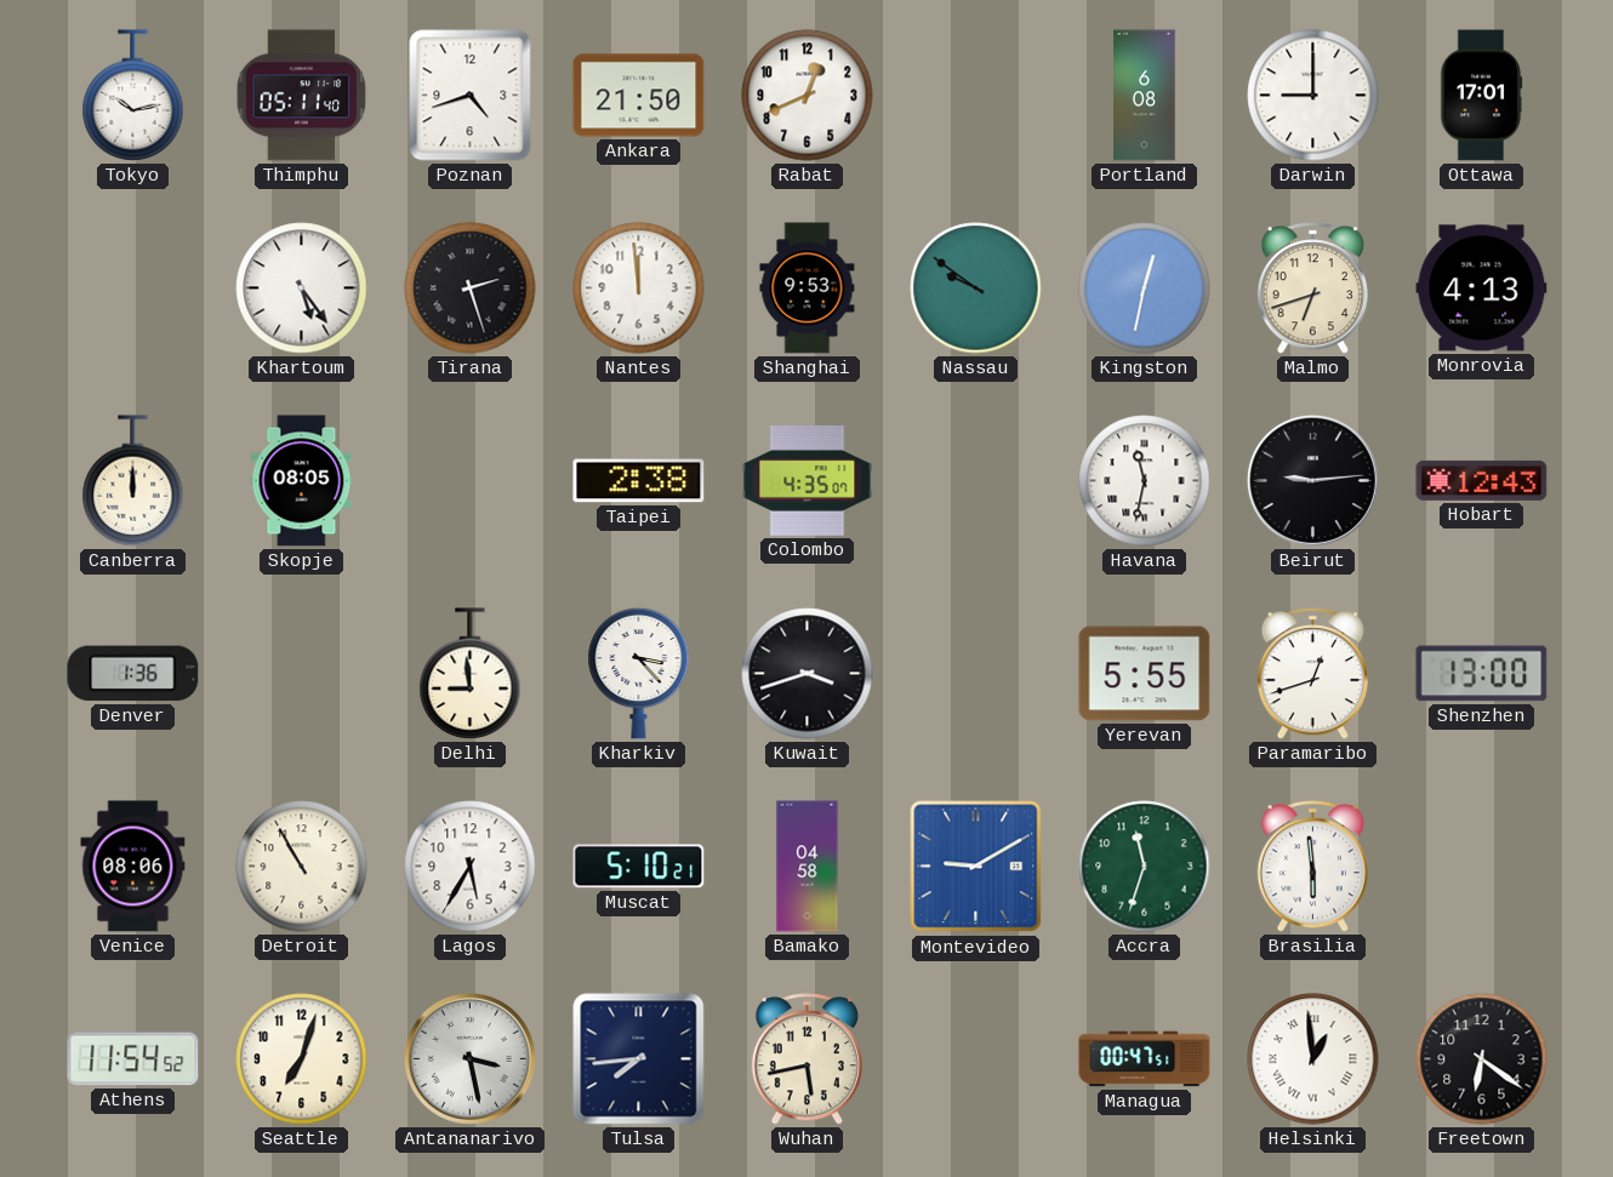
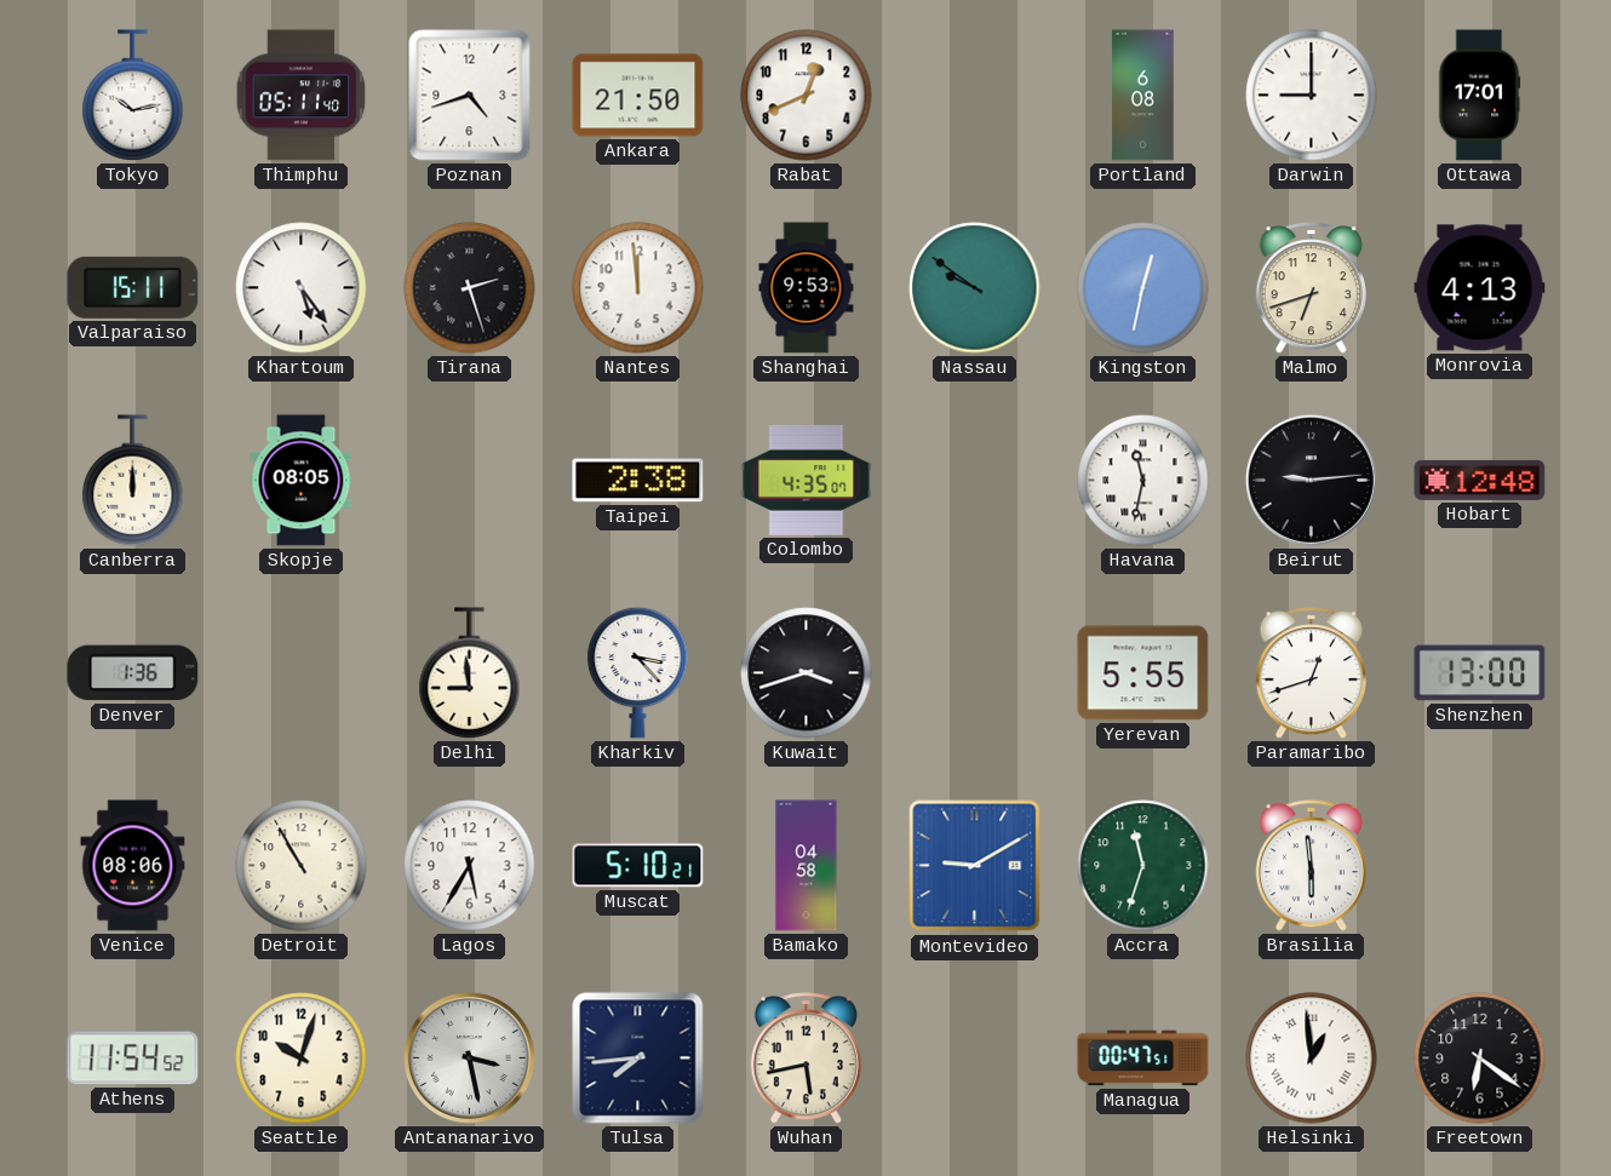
Valparaiso: none -> 15:11
Hobart: 12:43 -> 12:48
Seattle: 7:03 -> 10:03
